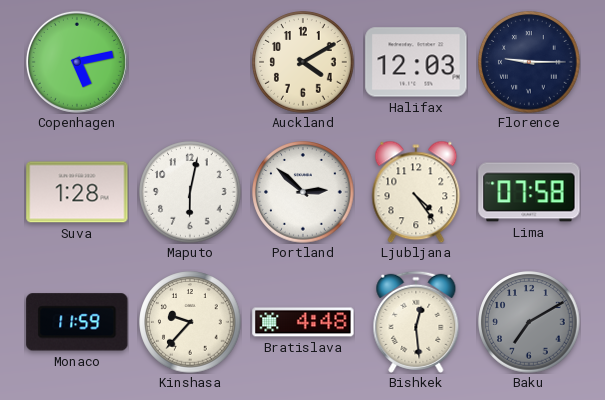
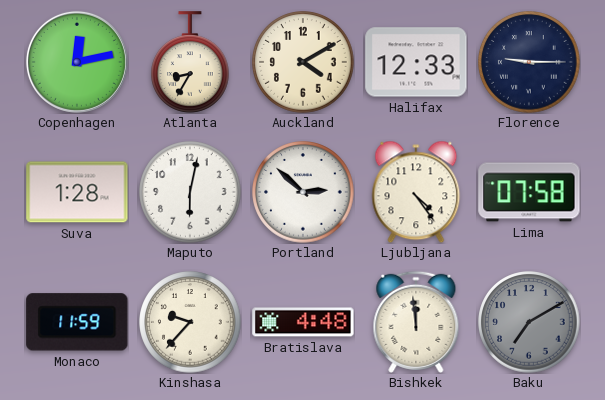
Copenhagen: 5:13 -> 12:13
Atlanta: none -> 8:35
Halifax: 12:03 -> 12:33
Bishkek: 12:29 -> 11:59
